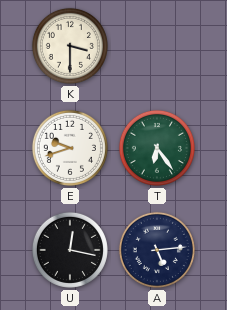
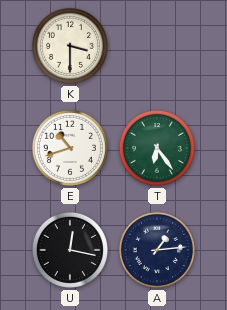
E: 9:42 -> 10:42
A: 5:14 -> 1:14
